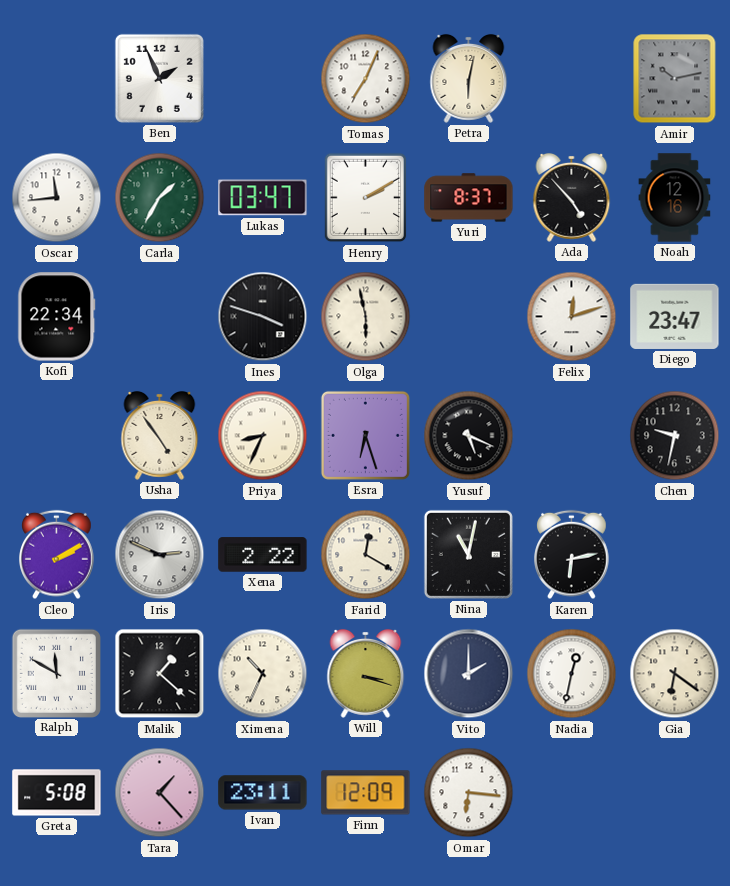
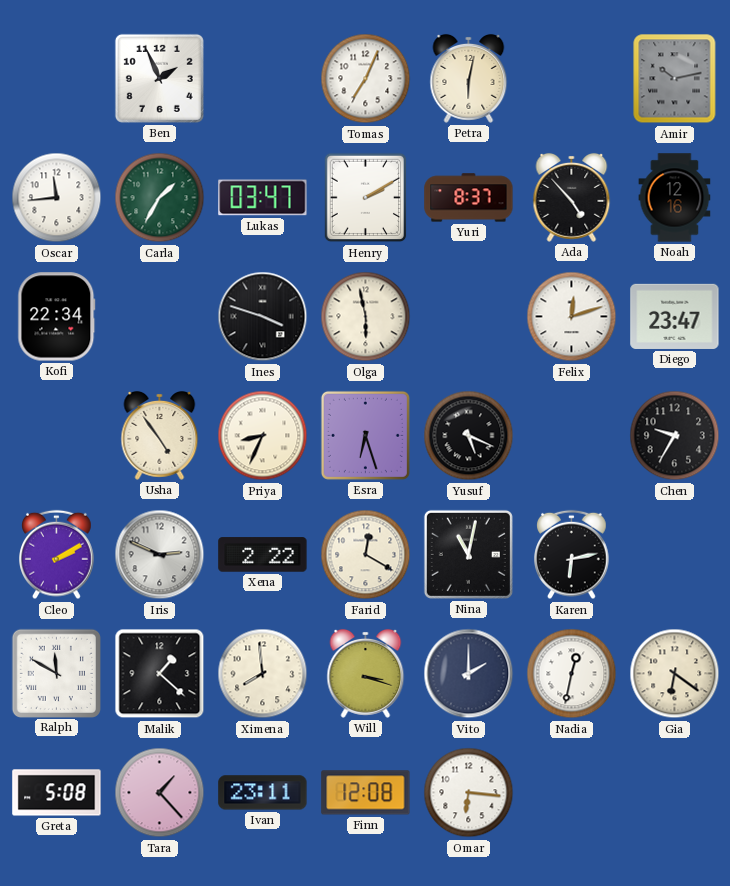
Chen: 9:32 -> 9:35
Ximena: 10:34 -> 7:59
Finn: 12:09 -> 12:08
